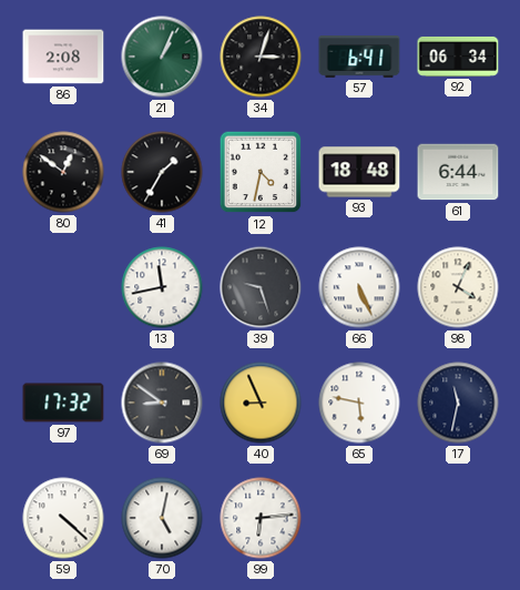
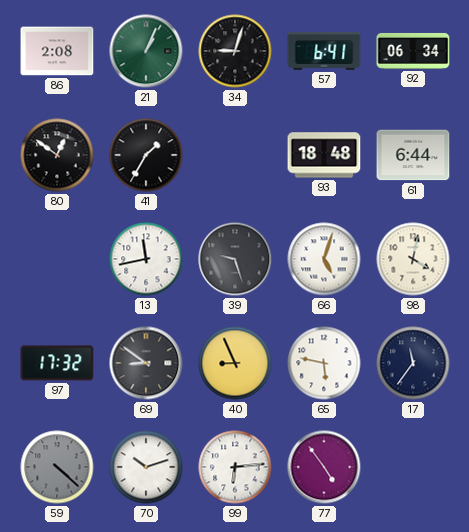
34: 3:03 -> 9:03
12: 4:32 -> none
66: 5:26 -> 5:03
98: 4:04 -> 4:02
17: 11:32 -> 11:36
59 dial: white -> grey
70: 5:02 -> 10:12
77: none -> 4:54
